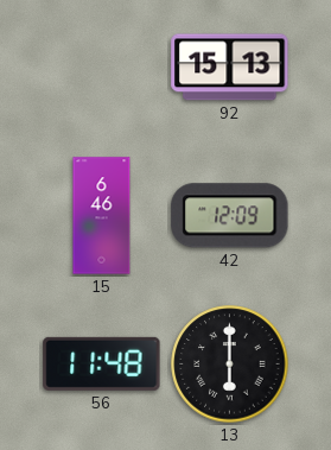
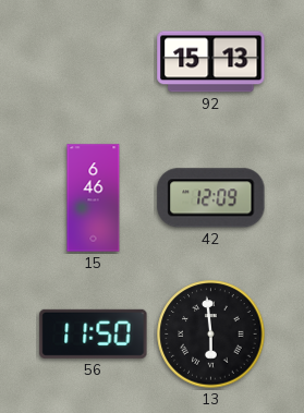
56: 11:48 -> 11:50
13: 6:00 -> 5:59
